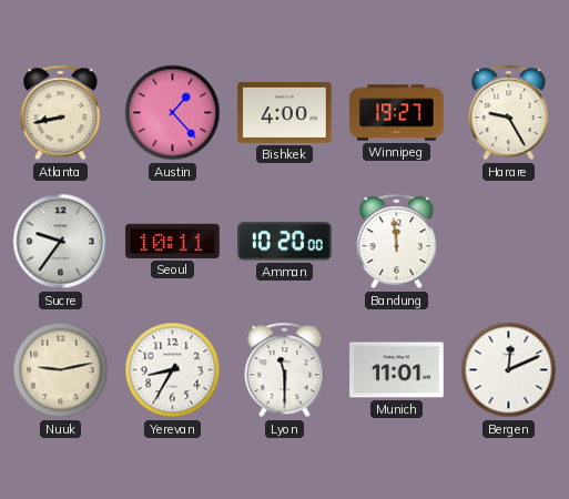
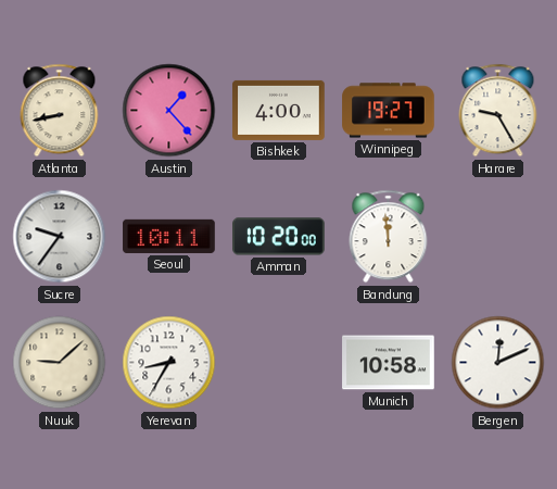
Nuuk: 9:13 -> 9:08
Lyon: 11:30 -> none
Munich: 11:01 -> 10:58
